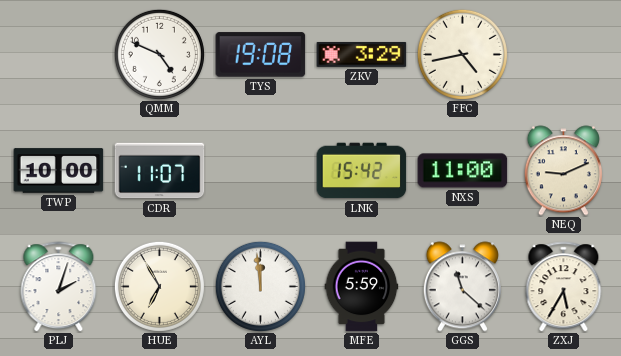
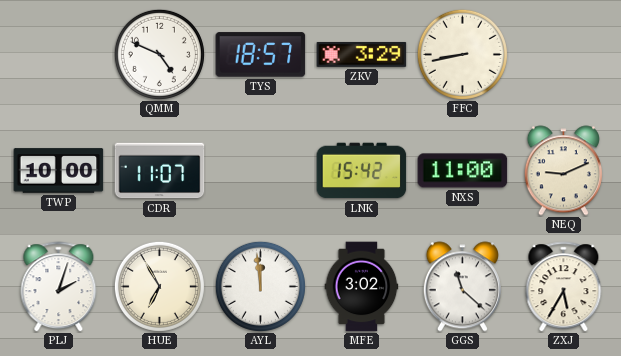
TYS: 19:08 -> 18:57
FFC: 4:43 -> 8:43
MFE: 5:59 -> 3:02
